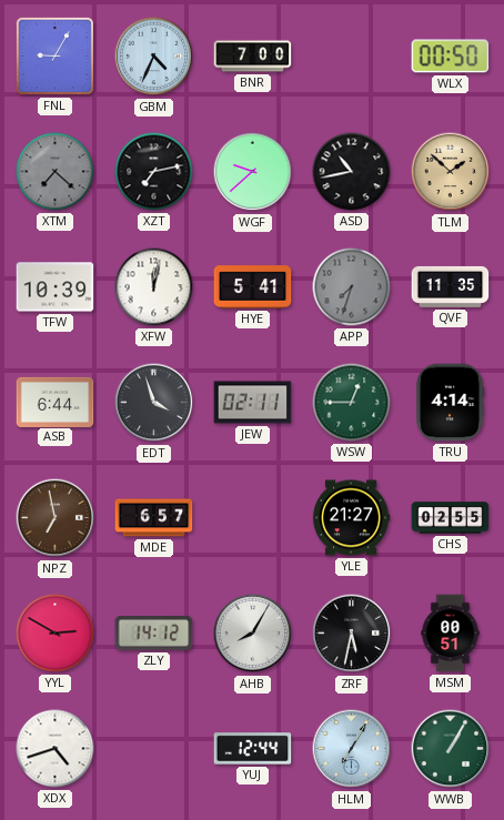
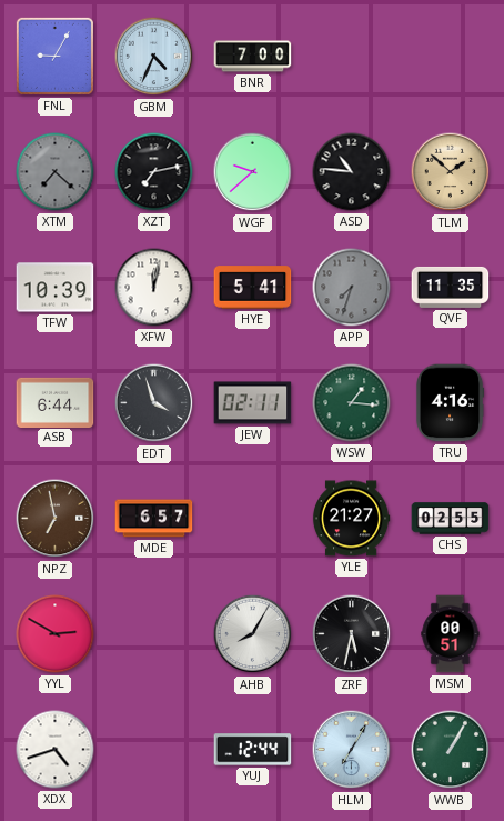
WLX: 00:50 -> none
ASD: 10:43 -> 10:46
WSW: 12:45 -> 1:16
TRU: 4:14 -> 4:16
ZLY: 14:12 -> none
